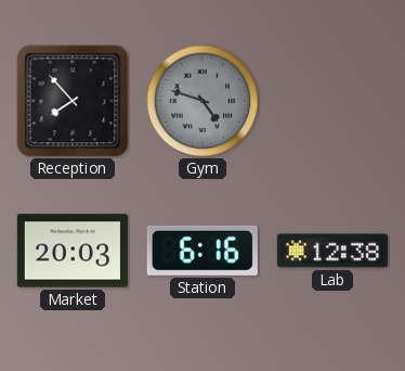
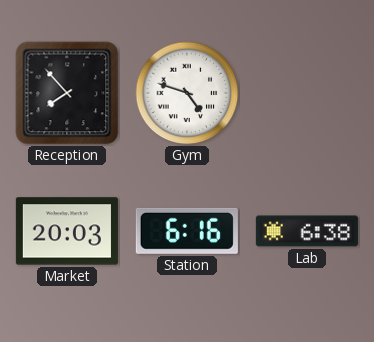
Gym dial: grey -> white
Lab: 12:38 -> 6:38
